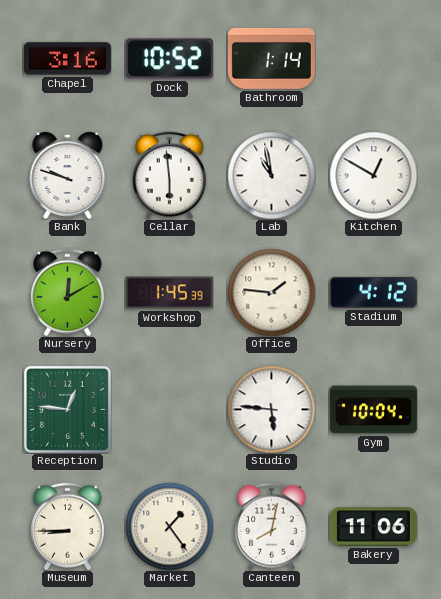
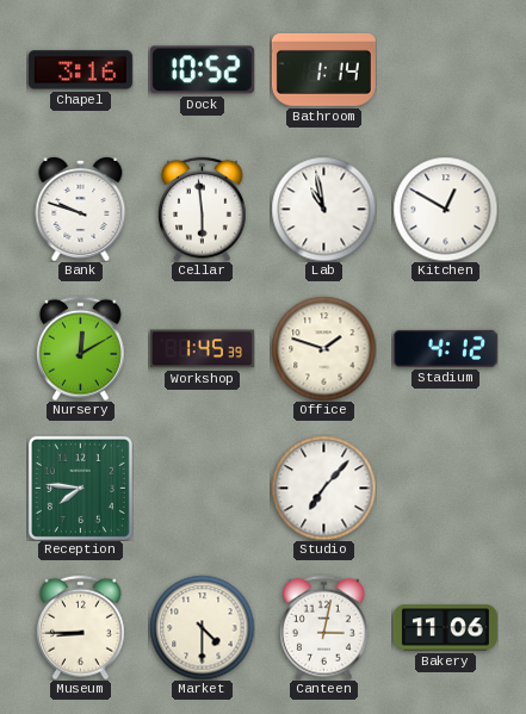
Office: 1:46 -> 1:48
Reception: 12:46 -> 7:46
Studio: 5:46 -> 7:07
Gym: 10:04 -> none
Market: 1:24 -> 4:30
Canteen: 8:02 -> 3:02
